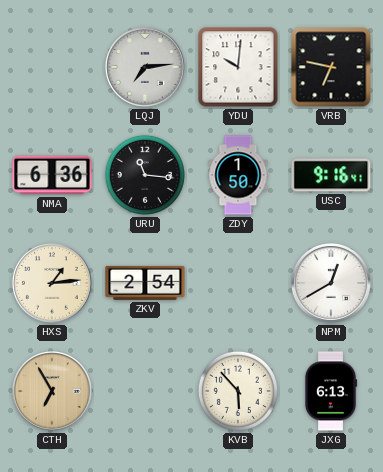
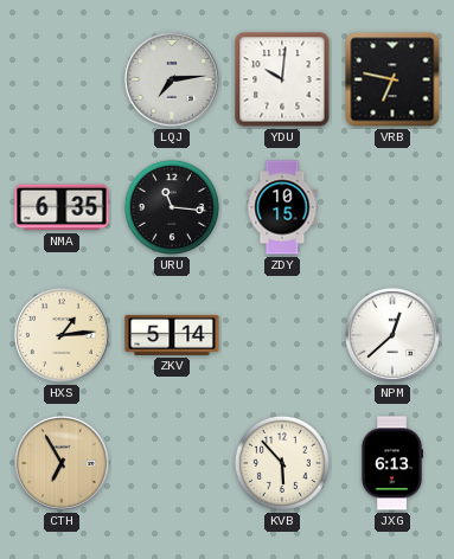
NMA: 6:36 -> 6:35
ZDY: 1:50 -> 10:15
USC: 9:16 -> none
ZKV: 2:54 -> 5:14
NPM: 12:40 -> 12:38
